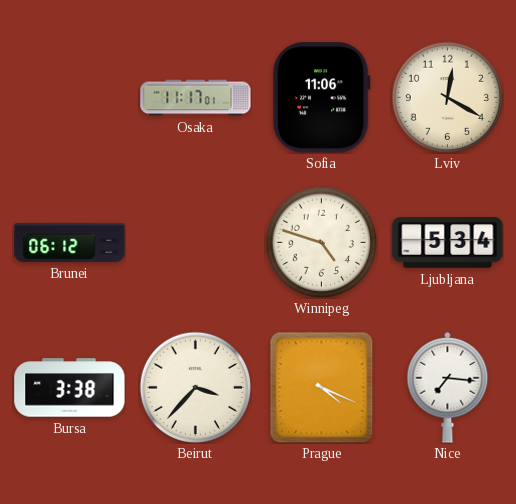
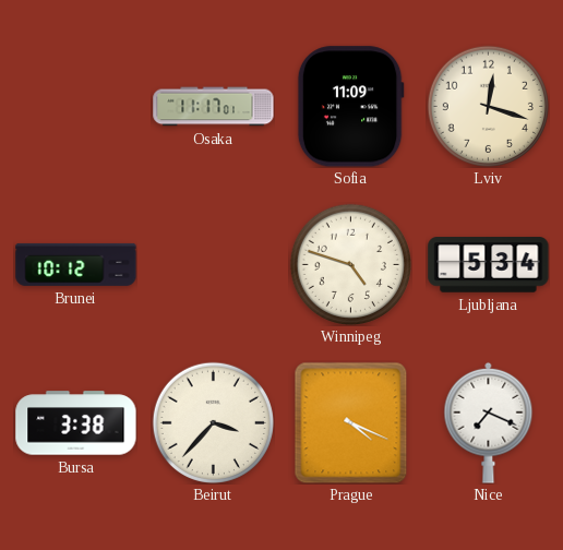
Sofia: 11:06 -> 11:09
Lviv: 12:20 -> 12:18
Brunei: 06:12 -> 10:12
Nice: 7:16 -> 7:19
